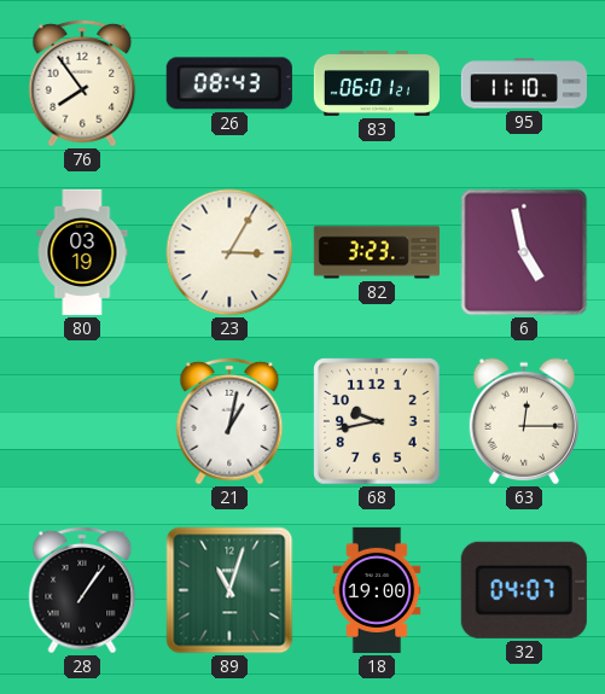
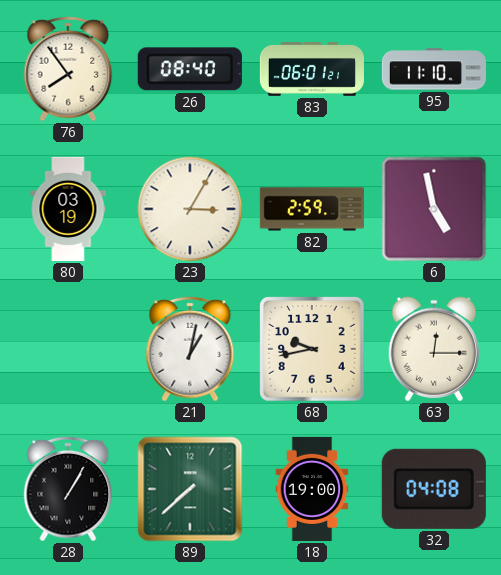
26: 08:43 -> 08:40
82: 3:23 -> 2:59
28: 1:06 -> 1:05
89: 11:03 -> 7:38
32: 04:07 -> 04:08
